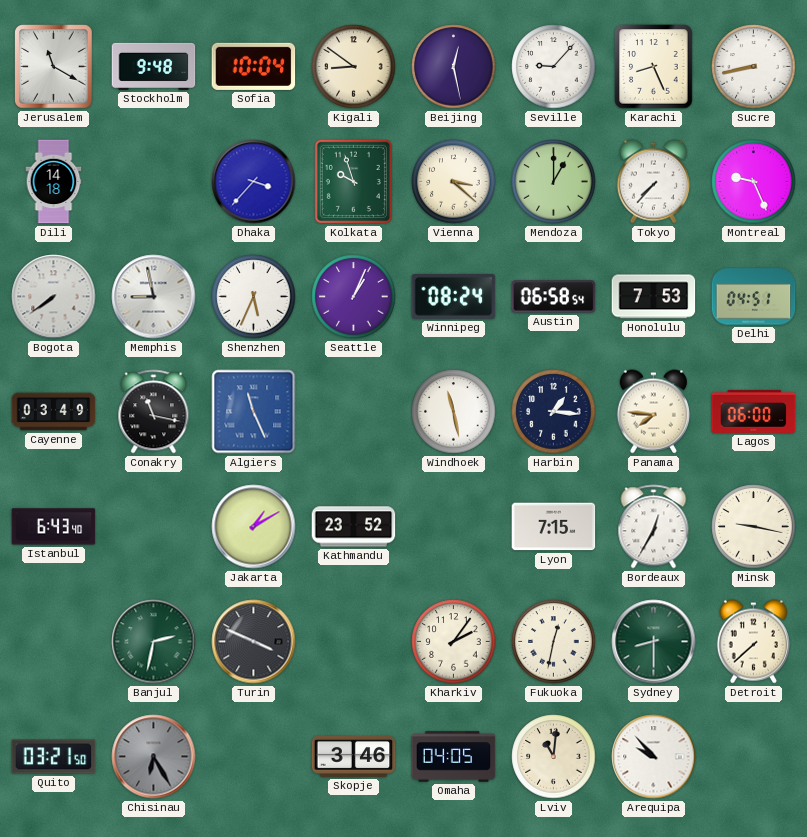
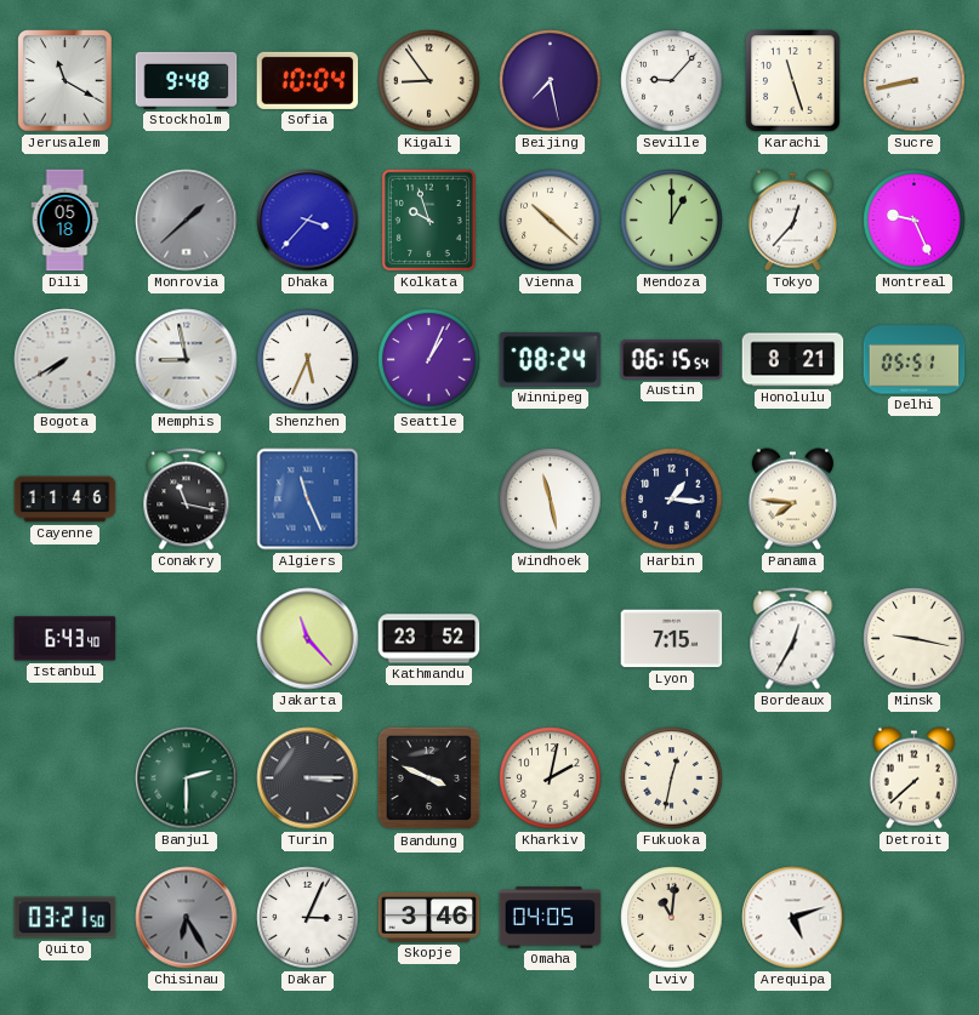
Kigali: 8:51 -> 8:54
Beijing: 12:28 -> 7:28
Karachi: 8:26 -> 11:27
Dili: 14:18 -> 05:18
Monrovia: none -> 1:38
Vienna: 3:22 -> 10:22
Tokyo: 7:37 -> 12:37
Bogota: 7:39 -> 7:40
Austin: 06:58 -> 06:15
Honolulu: 7:53 -> 8:21
Delhi: 04:51 -> 05:51
Cayenne: 03:49 -> 11:46
Lagos: 06:00 -> none
Jakarta: 1:10 -> 11:23
Banjul: 2:32 -> 2:30
Turin: 3:49 -> 3:15
Bandung: none -> 3:49
Kharkiv: 2:06 -> 2:02
Sydney: 8:30 -> none
Dakar: none -> 3:04
Arequipa: 9:53 -> 5:12
